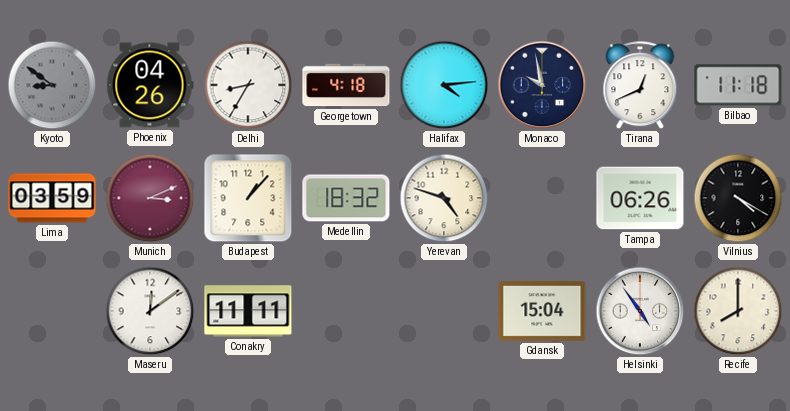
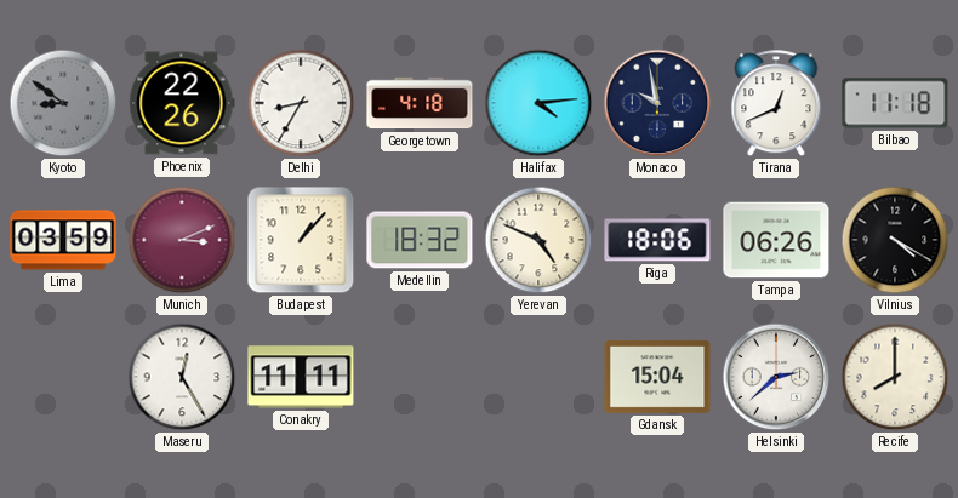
Phoenix: 04:26 -> 22:26
Yerevan: 4:48 -> 4:49
Riga: none -> 18:06
Maseru: 12:09 -> 12:25
Helsinki: 4:54 -> 2:38
